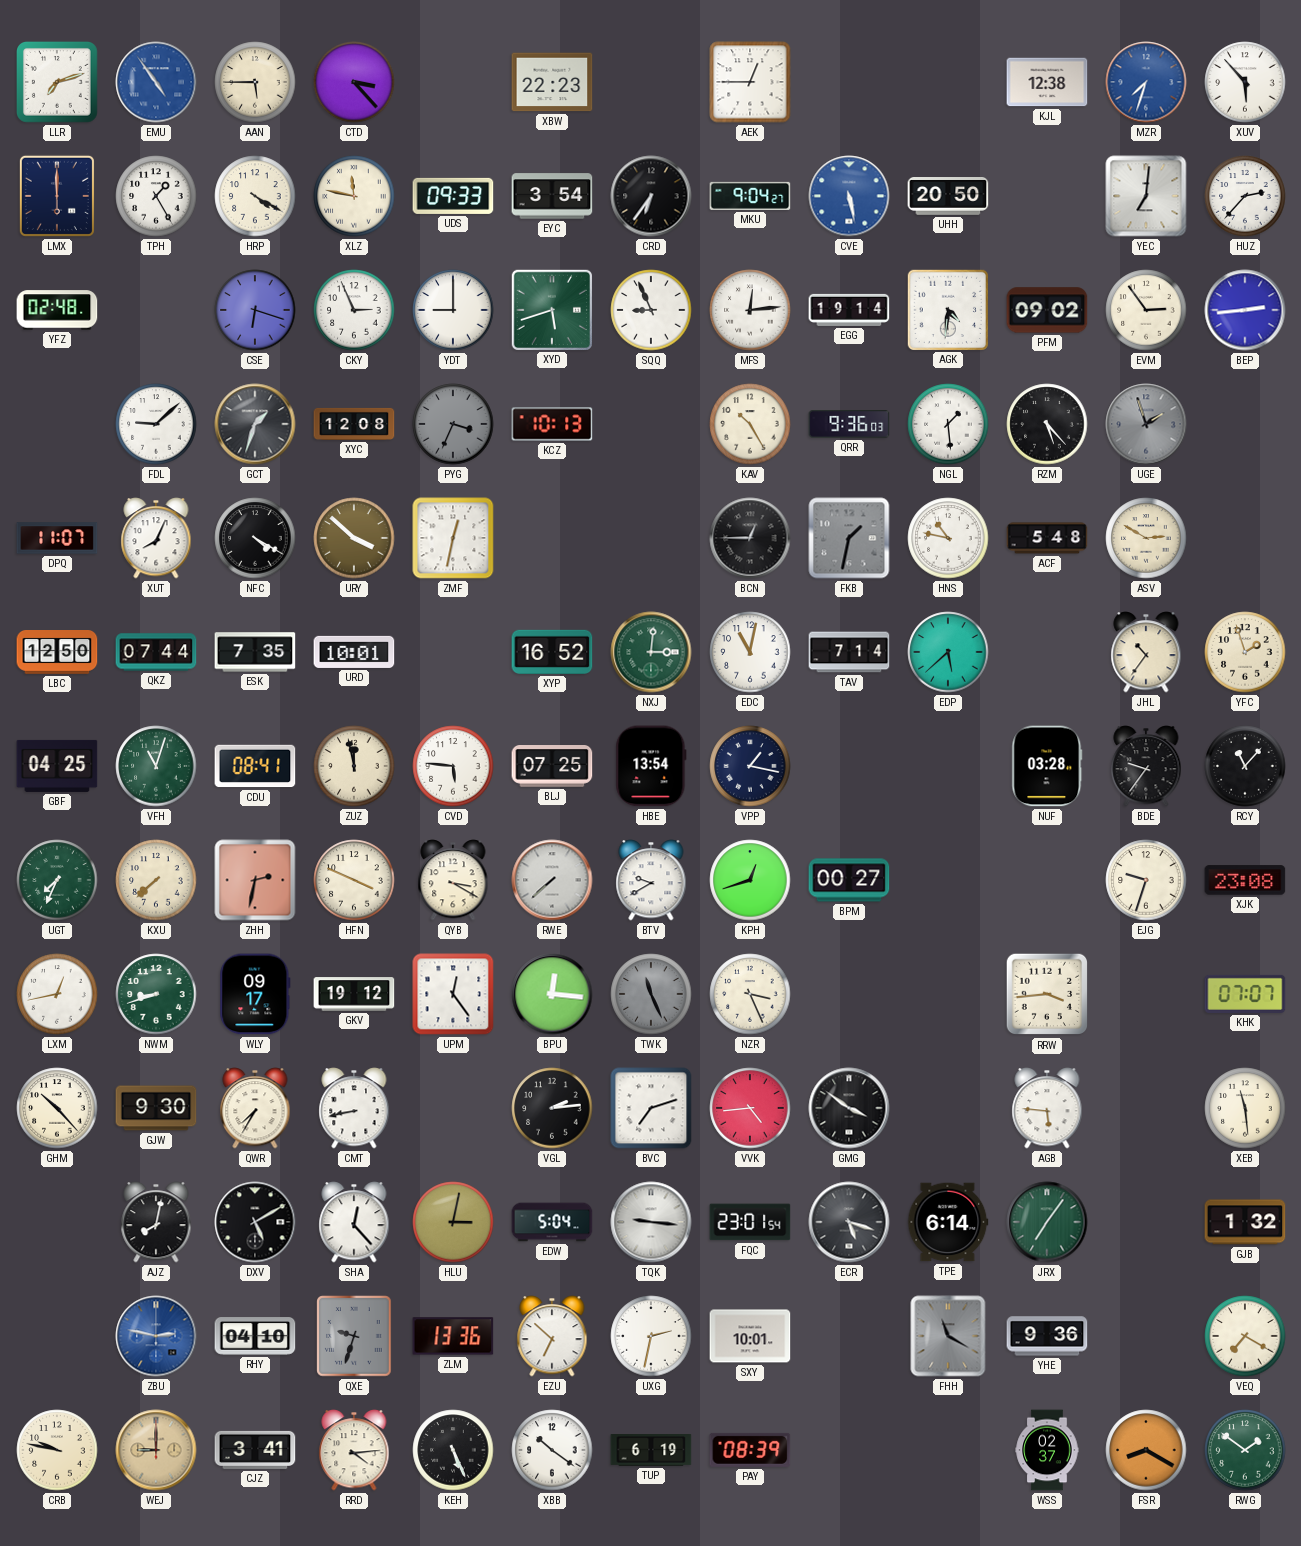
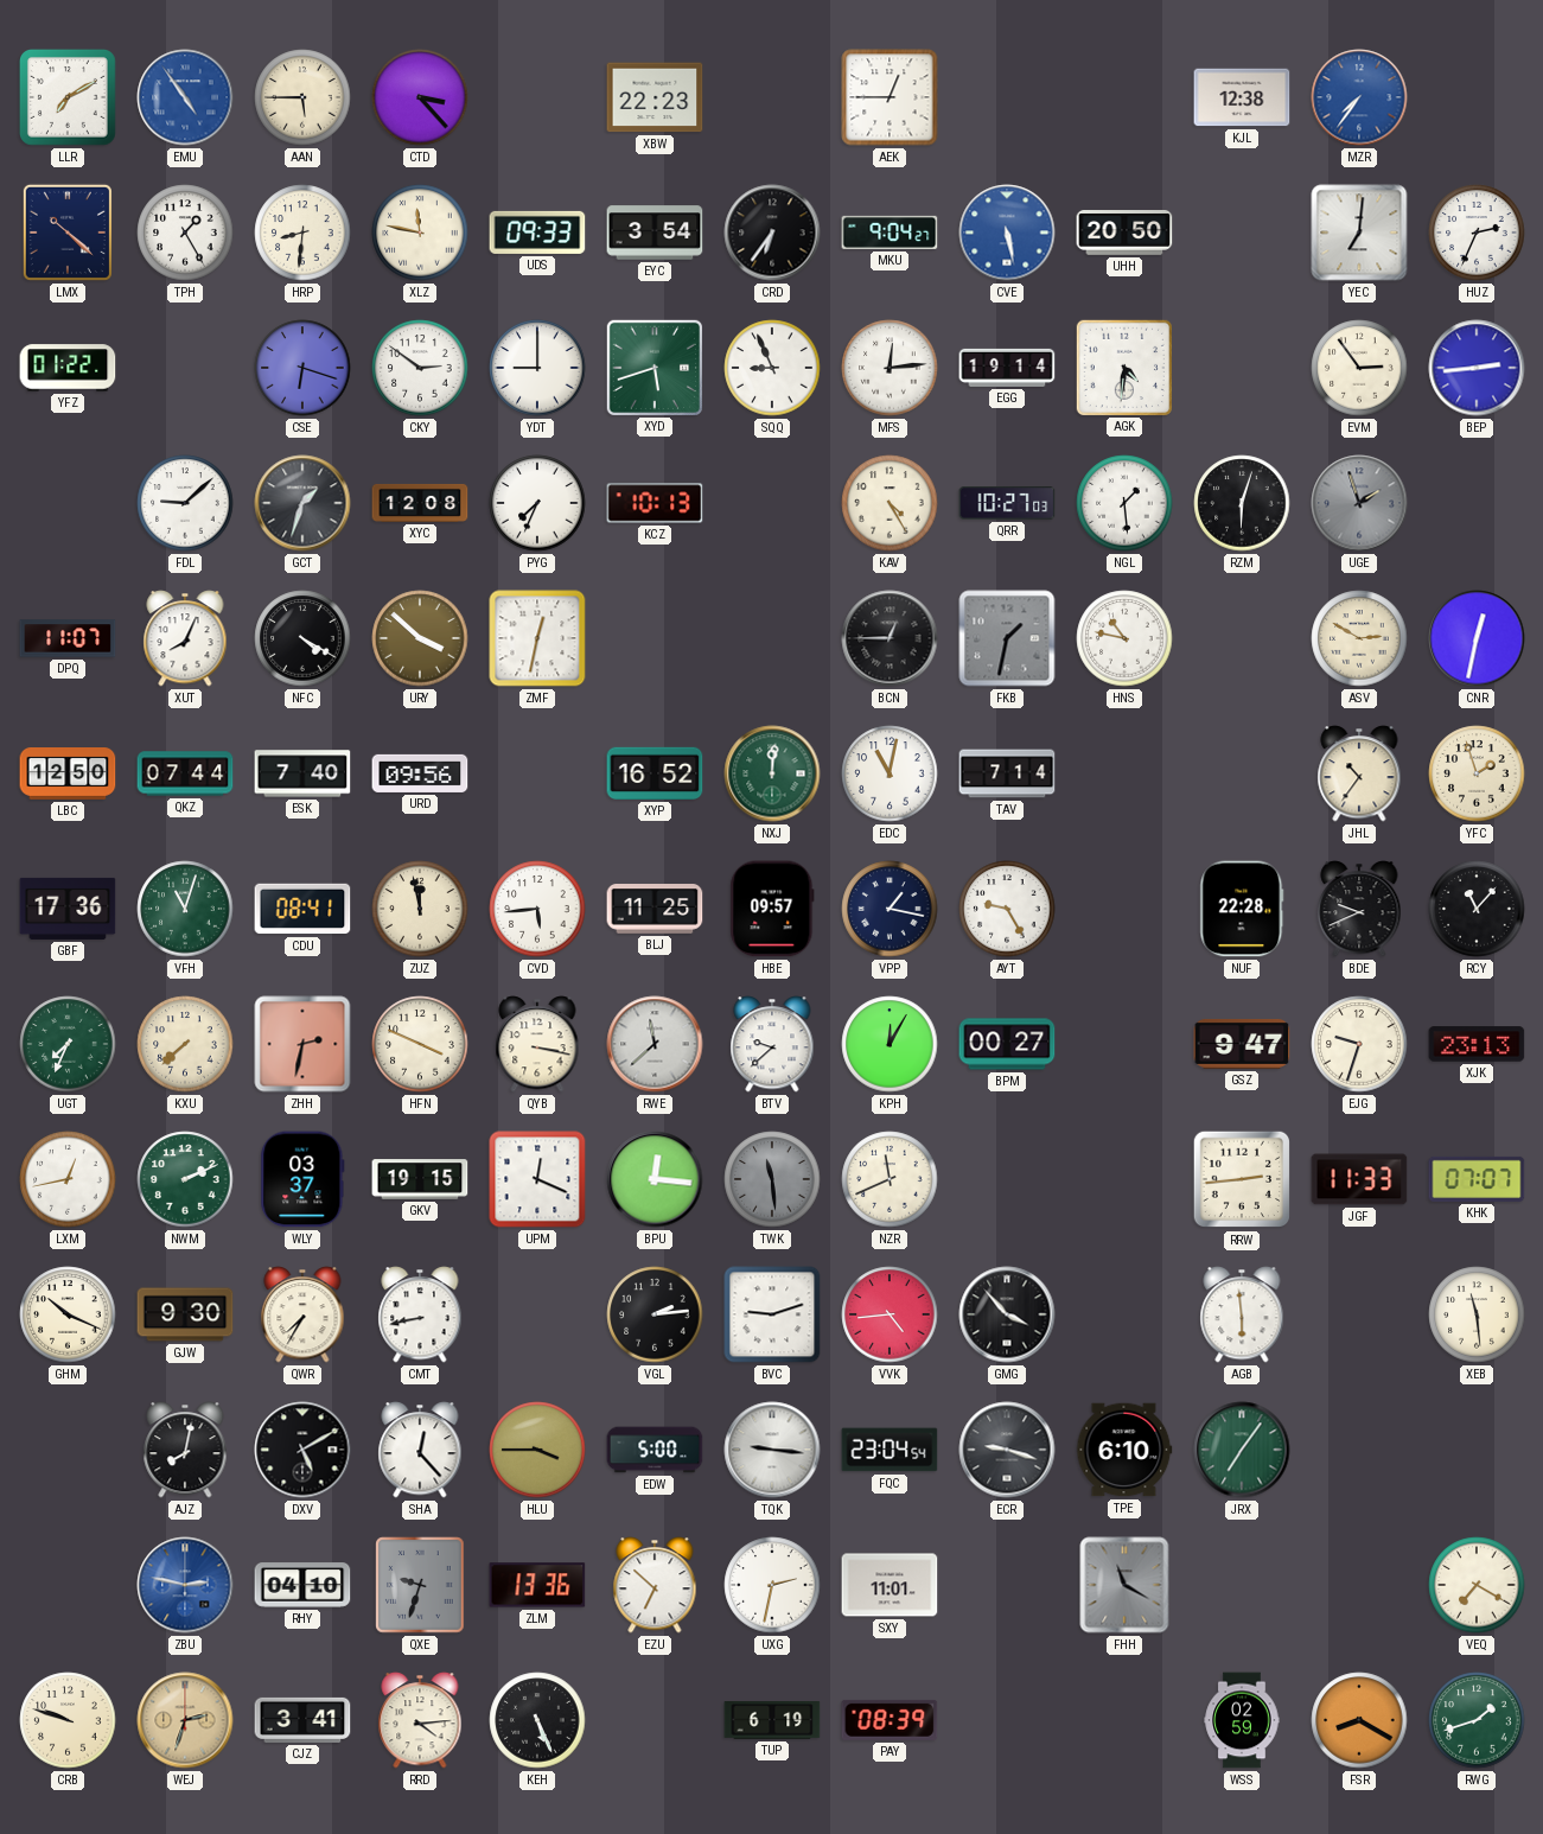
LLR: 7:12 -> 7:10
MZR: 7:33 -> 7:36
XUV: 5:53 -> none
LMX: 6:00 -> 10:22
HRP: 4:20 -> 8:31
HUZ: 2:37 -> 2:34
YFZ: 02:48 -> 01:22
CKY: 2:56 -> 2:51
PFM: 09:02 -> none
PYG: 3:34 -> 7:34
PYG dial: grey -> white
KAV: 10:25 -> 4:25
QRR: 9:36 -> 10:27
RZM: 5:23 -> 6:03
ACF: 5:48 -> none
CNR: none -> 12:32
ESK: 7:35 -> 7:40
URD: 10:01 -> 09:56
NXJ: 3:01 -> 12:01
EDP: 5:38 -> none
GBF: 04:25 -> 17:36
CVD: 5:46 -> 5:44
BLJ: 07:25 -> 11:25
HBE: 13:54 -> 09:57
AYT: none -> 9:25
NUF: 03:28 -> 22:28
BDE: 9:36 -> 9:41
QYB: 3:20 -> 3:17
RWE: 7:38 -> 11:38
BTV: 9:40 -> 9:38
KPH: 12:42 -> 12:05
GSZ: none -> 9:47
XJK: 23:08 -> 23:13
NWM: 8:42 -> 2:11
WLY: 09:17 -> 03:37
GKV: 19:12 -> 19:15
UPM: 12:24 -> 12:19
TWK: 11:26 -> 11:29
NZR: 3:26 -> 11:41
RRW: 3:44 -> 2:44
JGF: none -> 11:33
GHM: 10:23 -> 10:19
BVC: 7:12 -> 9:12
GMG: 3:51 -> 3:53
AGB: 5:46 -> 5:59
HLU: 3:02 -> 3:45
EDW: 5:04 -> 5:00
FQC: 23:01 -> 23:04
ECR: 5:18 -> 9:18
TPE: 6:14 -> 6:10
GJB: 1:32 -> none
SXY: 10:01 -> 11:01
YHE: 9:36 -> none
CRB: 9:47 -> 9:48
WEJ: 9:00 -> 2:33
XBB: 10:21 -> none
WSS: 02:37 -> 02:59
RWG: 1:51 -> 1:42
